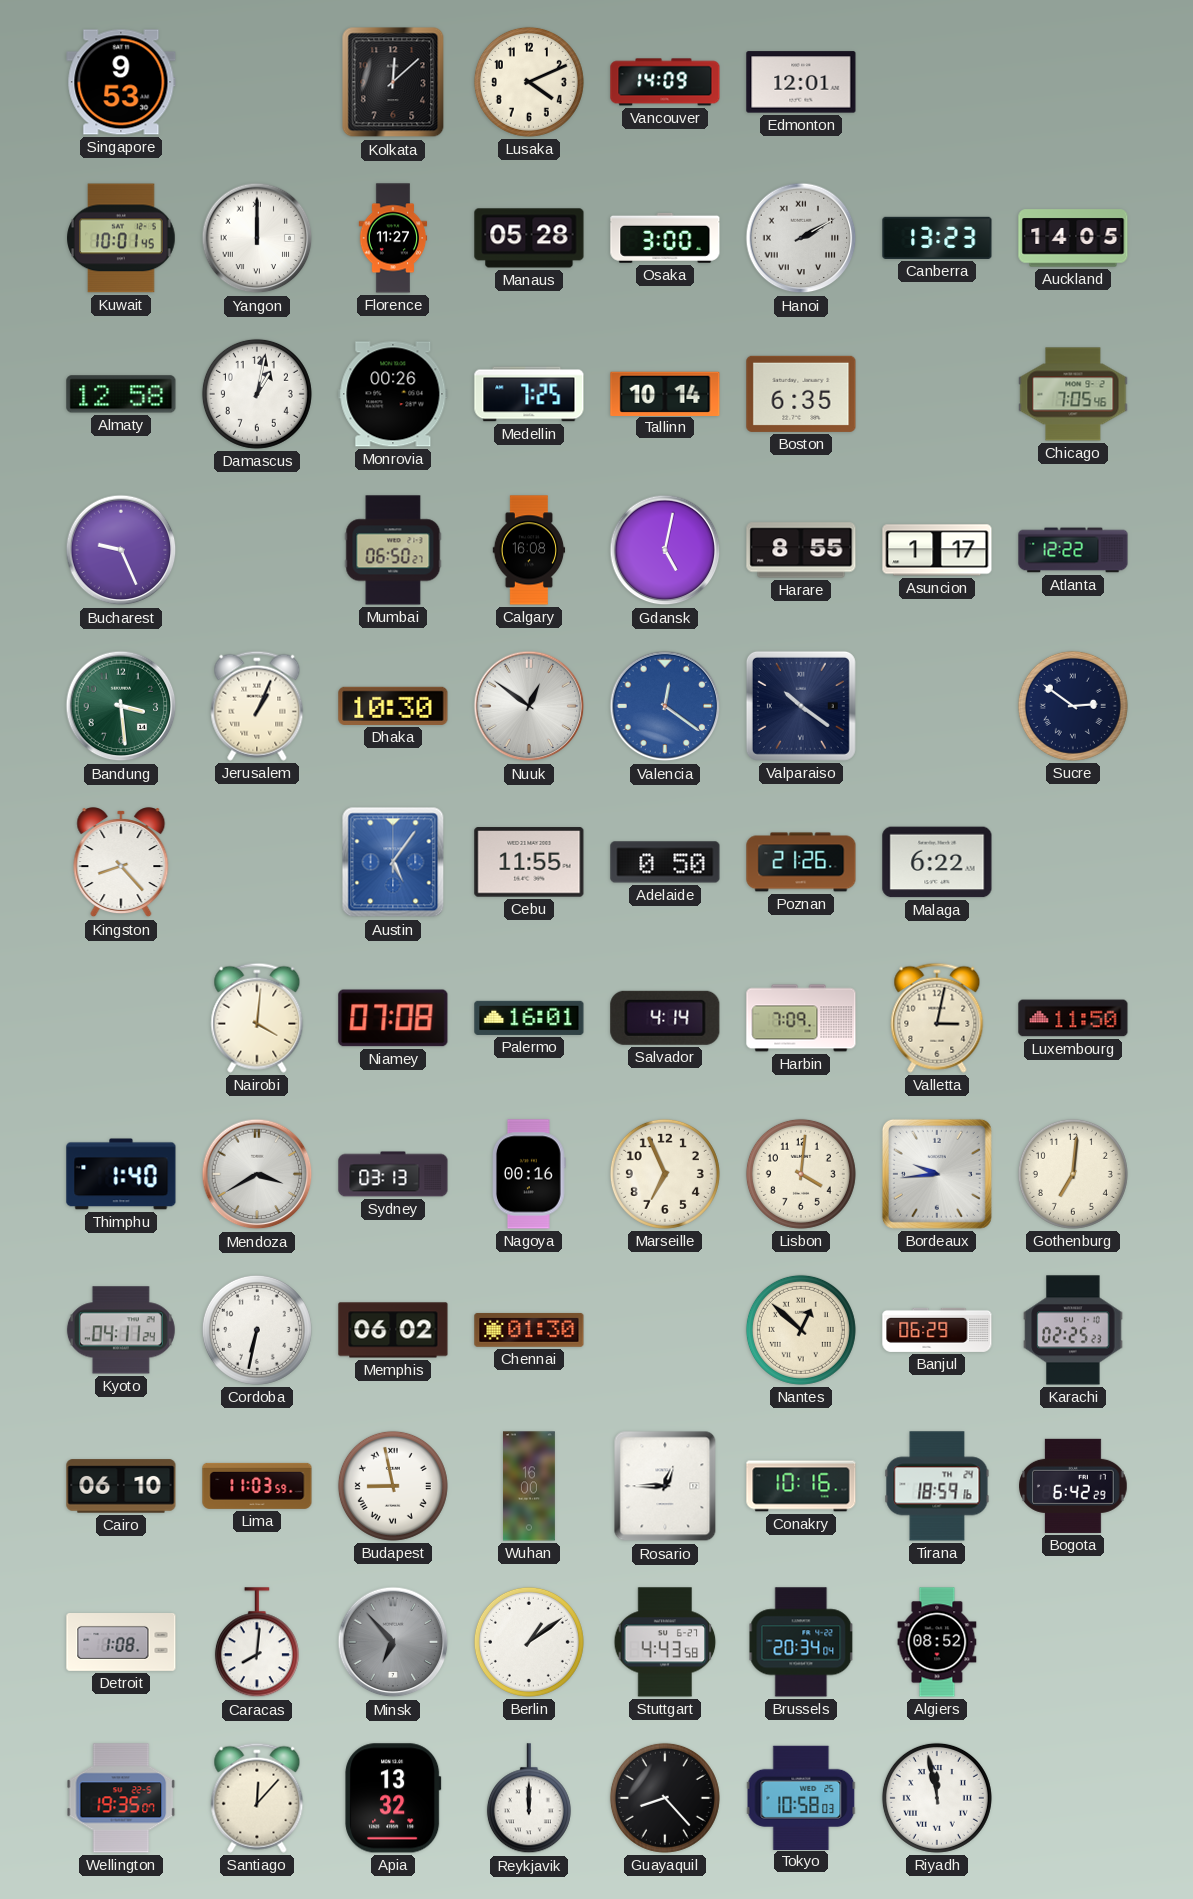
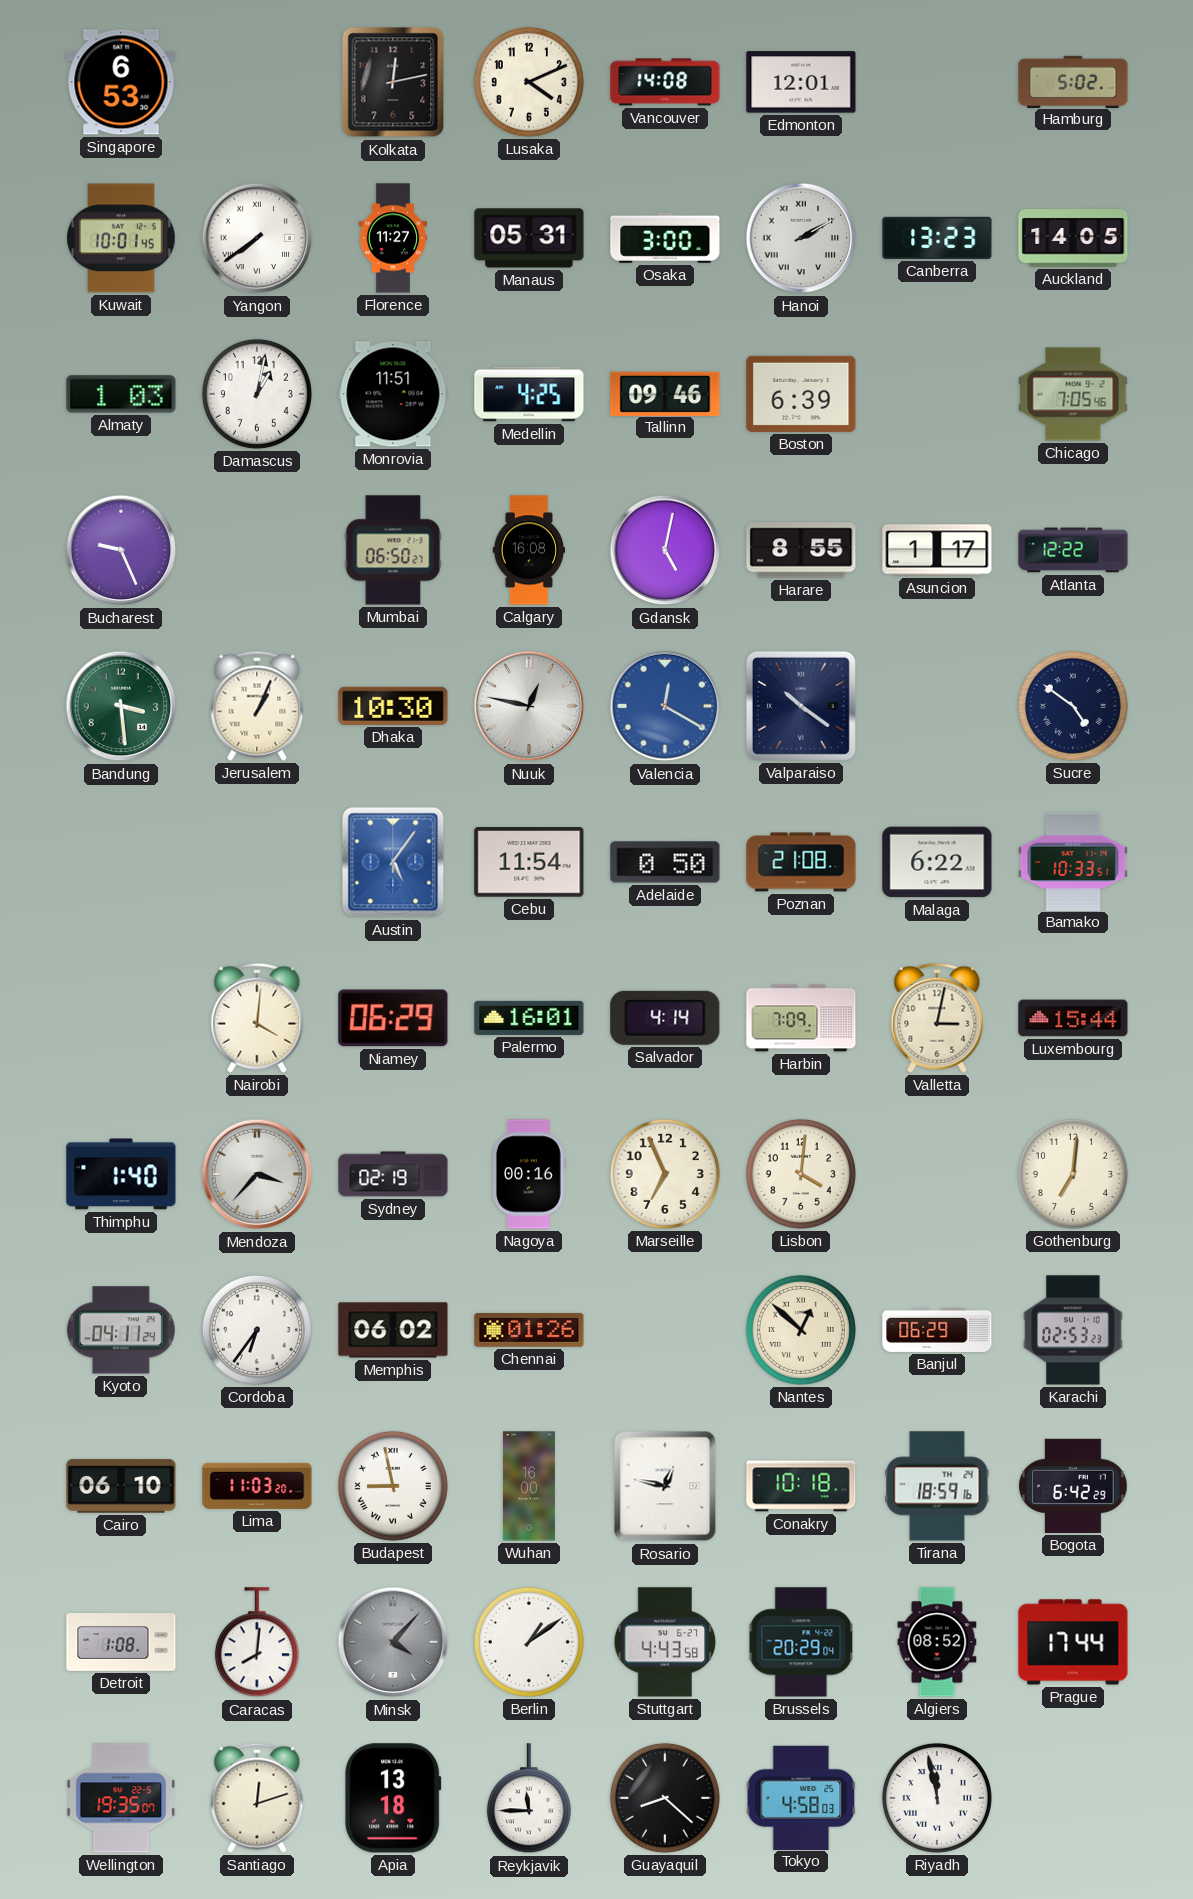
Singapore: 9:53 -> 6:53
Kolkata: 12:08 -> 12:13
Vancouver: 14:09 -> 14:08
Hamburg: none -> 5:02
Yangon: 12:00 -> 7:39
Manaus: 05:28 -> 05:31
Almaty: 12:58 -> 1:03
Monrovia: 00:26 -> 11:51
Medellin: 7:25 -> 4:25
Tallinn: 10:14 -> 09:46
Boston: 6:35 -> 6:39
Nuuk: 12:51 -> 12:47
Valencia: 12:21 -> 12:20
Sucre: 2:51 -> 4:51
Kingston: 8:23 -> none
Cebu: 11:55 -> 11:54
Poznan: 21:26 -> 21:08
Bamako: none -> 10:33
Niamey: 07:08 -> 06:29
Luxembourg: 11:50 -> 15:44
Mendoza: 3:40 -> 3:37
Sydney: 03:13 -> 02:19
Bordeaux: 9:44 -> none
Cordoba: 6:32 -> 6:36
Chennai: 01:30 -> 01:26
Karachi: 02:25 -> 02:53
Lima: 11:03:59 -> 11:03:20
Rosario: 12:45 -> 12:47
Conakry: 10:16 -> 10:18
Minsk: 6:53 -> 4:07
Brussels: 20:34 -> 20:29
Prague: none -> 17:44
Santiago: 12:07 -> 12:12
Apia: 13:32 -> 13:18
Reykjavik: 12:00 -> 11:45
Guayaquil: 8:23 -> 8:22
Tokyo: 10:58 -> 4:58
